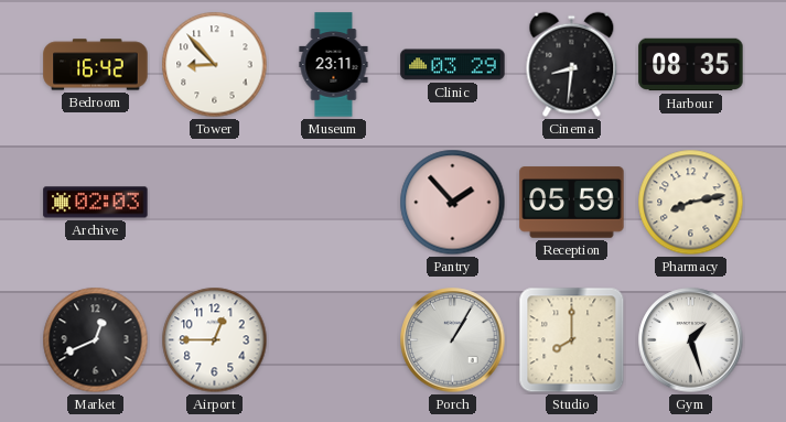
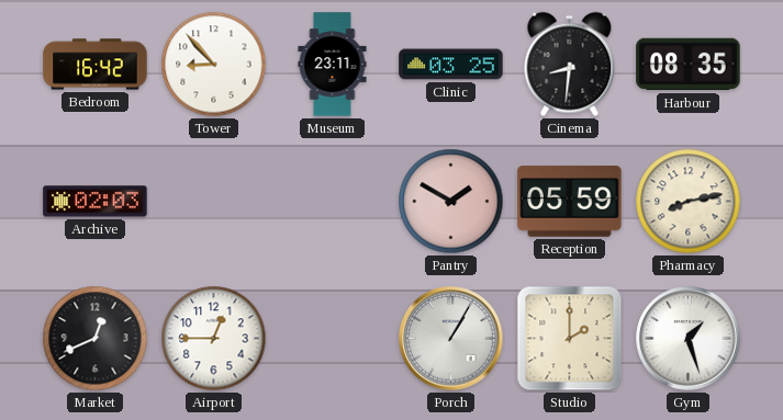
Clinic: 03:29 -> 03:25
Pantry: 1:53 -> 1:50
Studio: 8:00 -> 2:00
